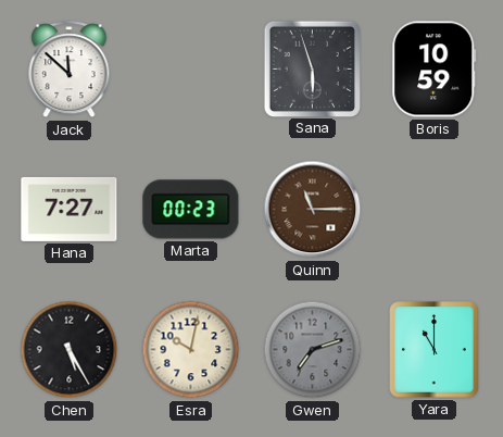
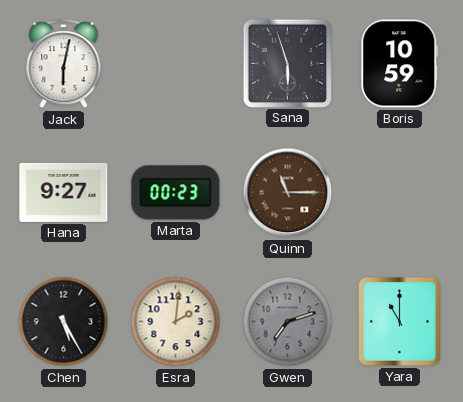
Jack: 11:52 -> 6:02
Hana: 7:27 -> 9:27
Esra: 10:02 -> 2:01
